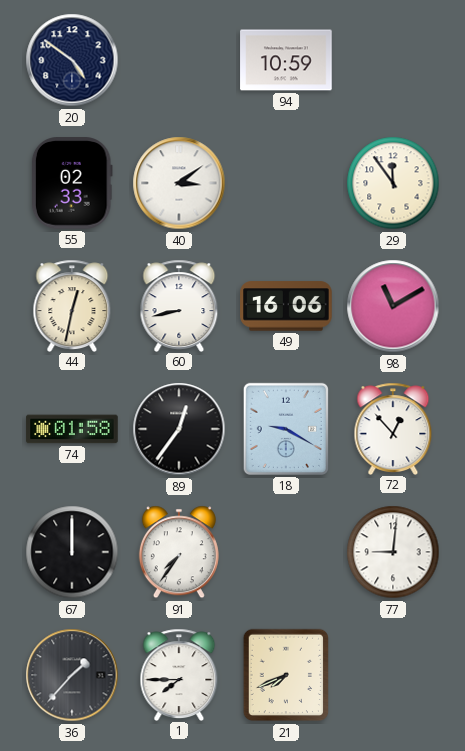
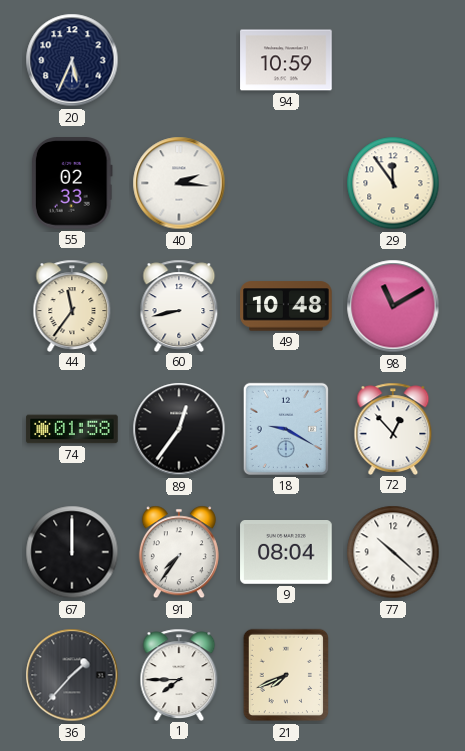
20: 4:51 -> 5:34
40: 3:09 -> 2:16
44: 12:32 -> 11:36
49: 16:06 -> 10:48
9: none -> 08:04
77: 9:01 -> 10:22
